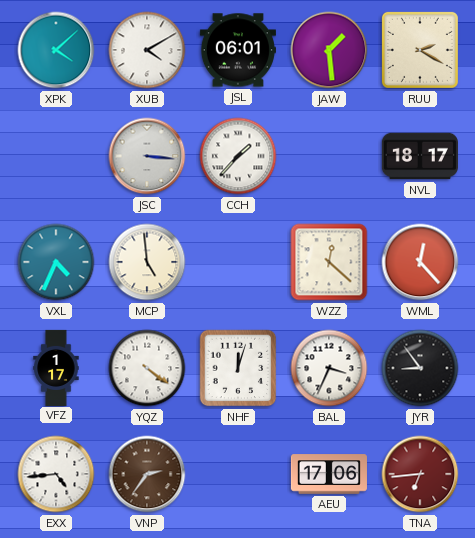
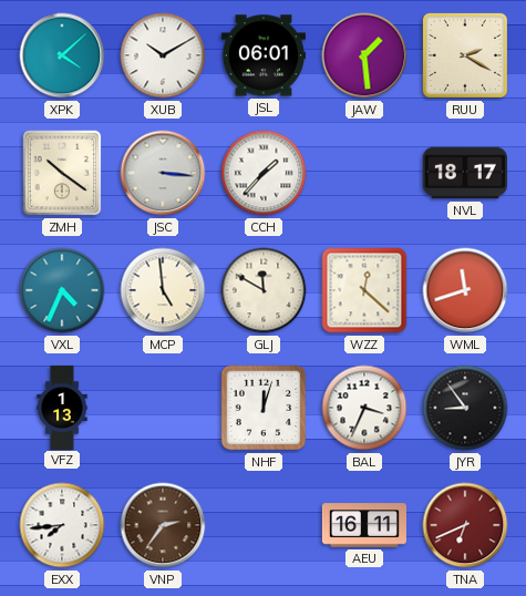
XUB: 4:10 -> 10:10
ZMH: none -> 10:21
GLJ: none -> 11:50
WML: 12:23 -> 11:42
VFZ: 1:17 -> 1:13
YQZ: 4:21 -> none
EXX: 4:44 -> 7:44
AEU: 17:06 -> 16:11
TNA: 6:44 -> 6:41
